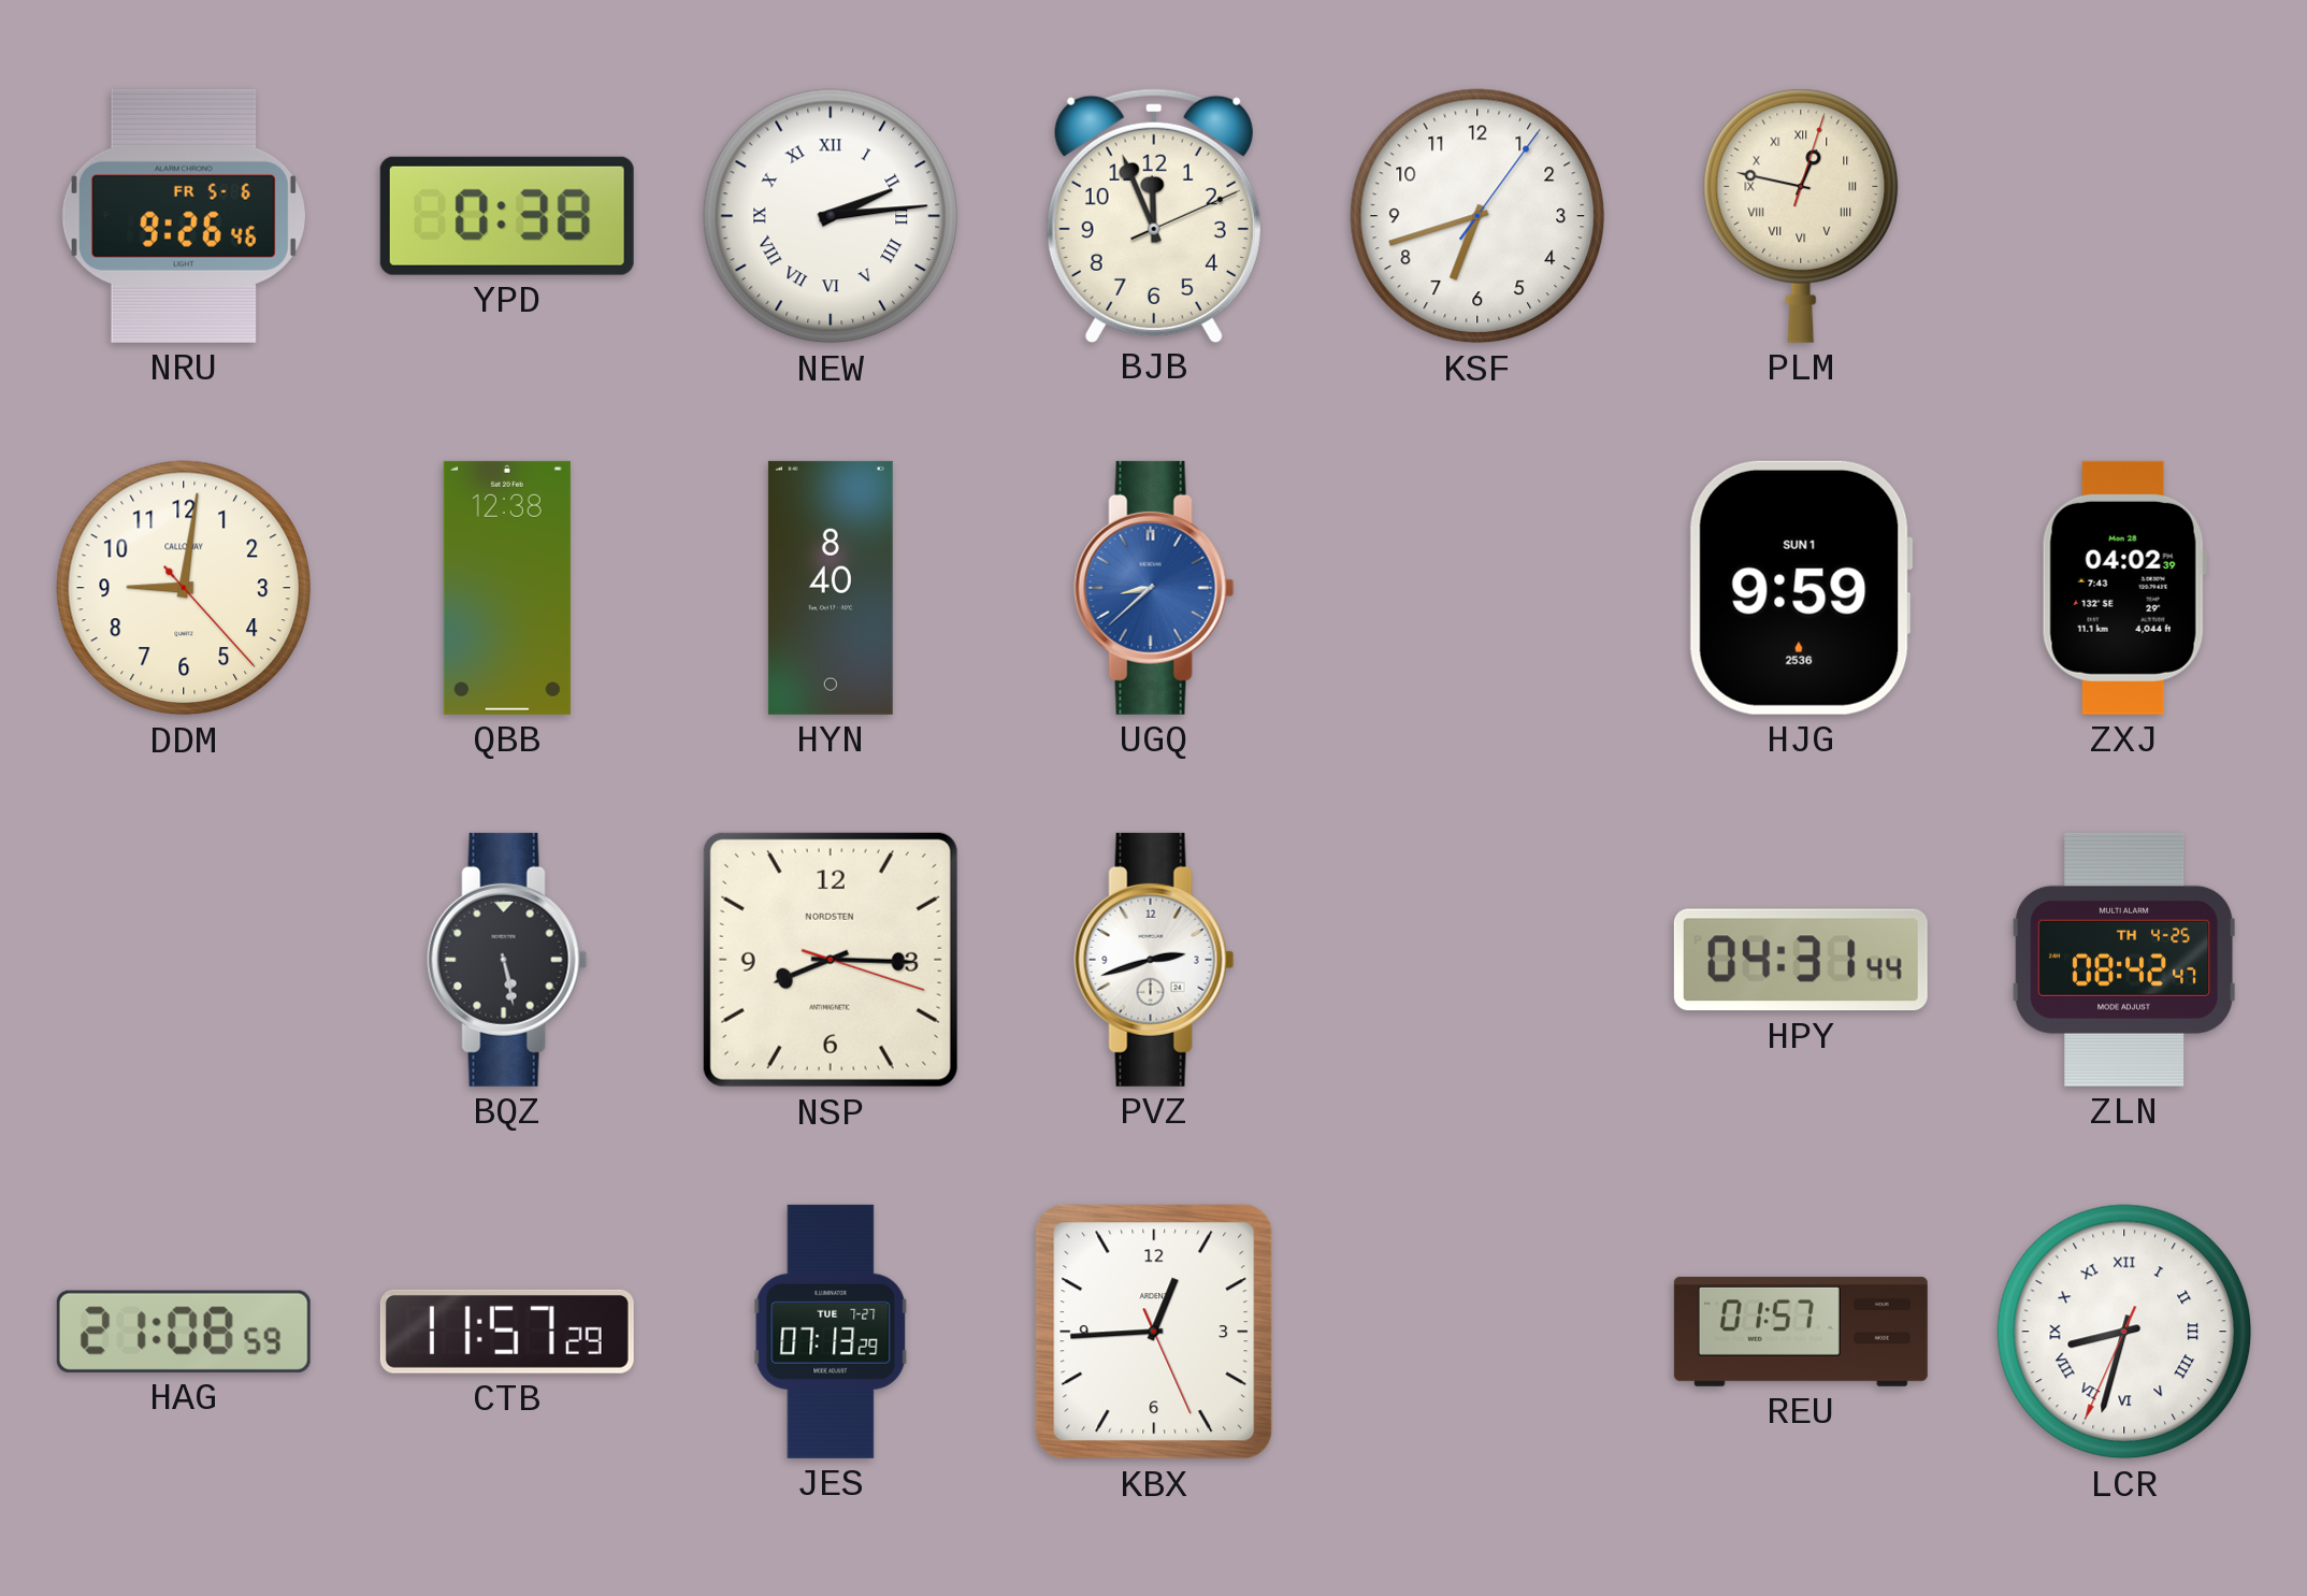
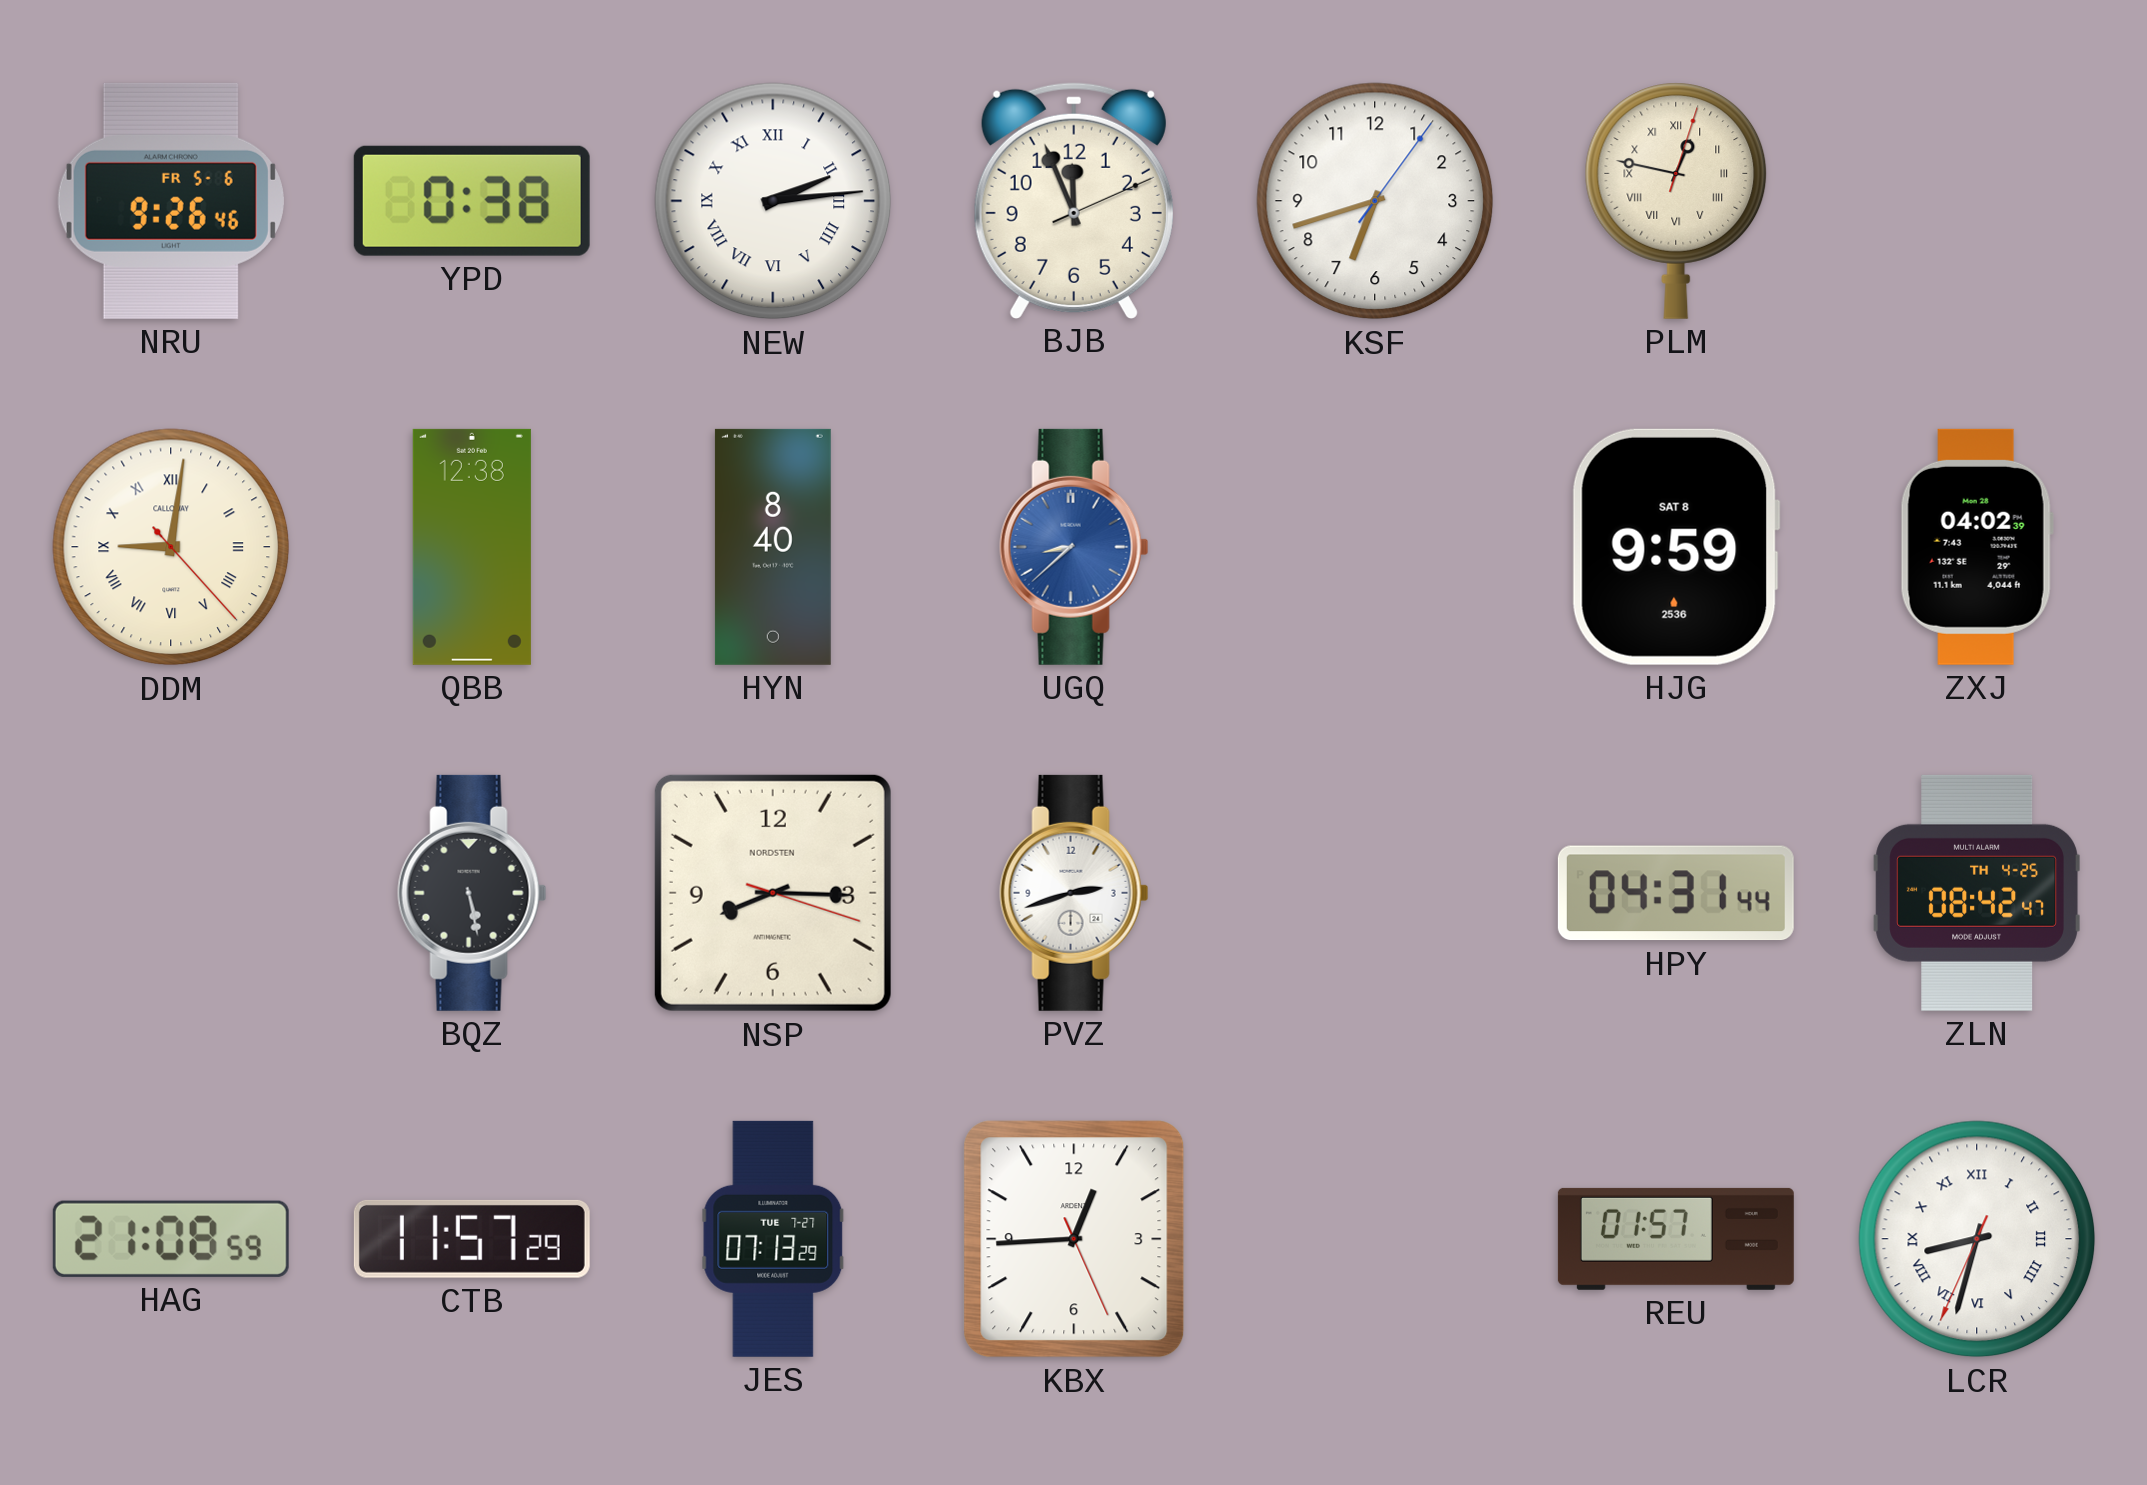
DDM numerals: Arabic -> Roman
HJG date: SUN 1 -> SAT 8
